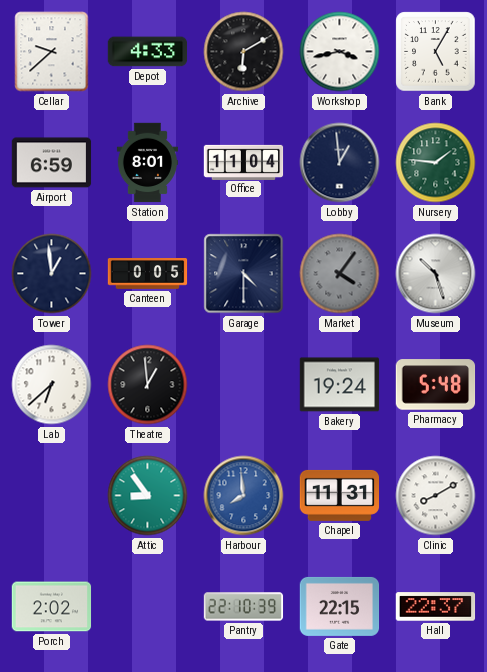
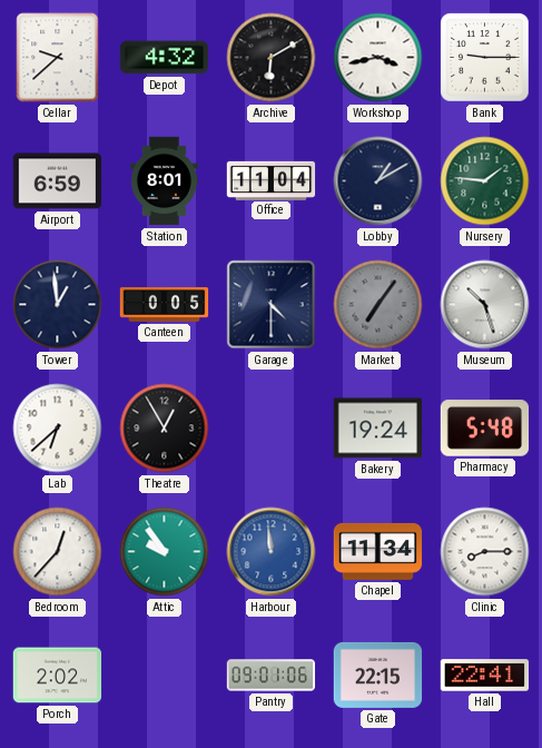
Depot: 4:33 -> 4:32
Bank: 5:05 -> 9:15
Lobby: 12:59 -> 1:10
Market: 4:06 -> 7:06
Theatre: 12:59 -> 12:55
Bedroom: none -> 12:37
Attic: 8:54 -> 9:54
Harbour: 7:59 -> 11:59
Chapel: 11:31 -> 11:34
Clinic: 8:10 -> 8:15
Pantry: 22:10 -> 09:01
Hall: 22:37 -> 22:41
